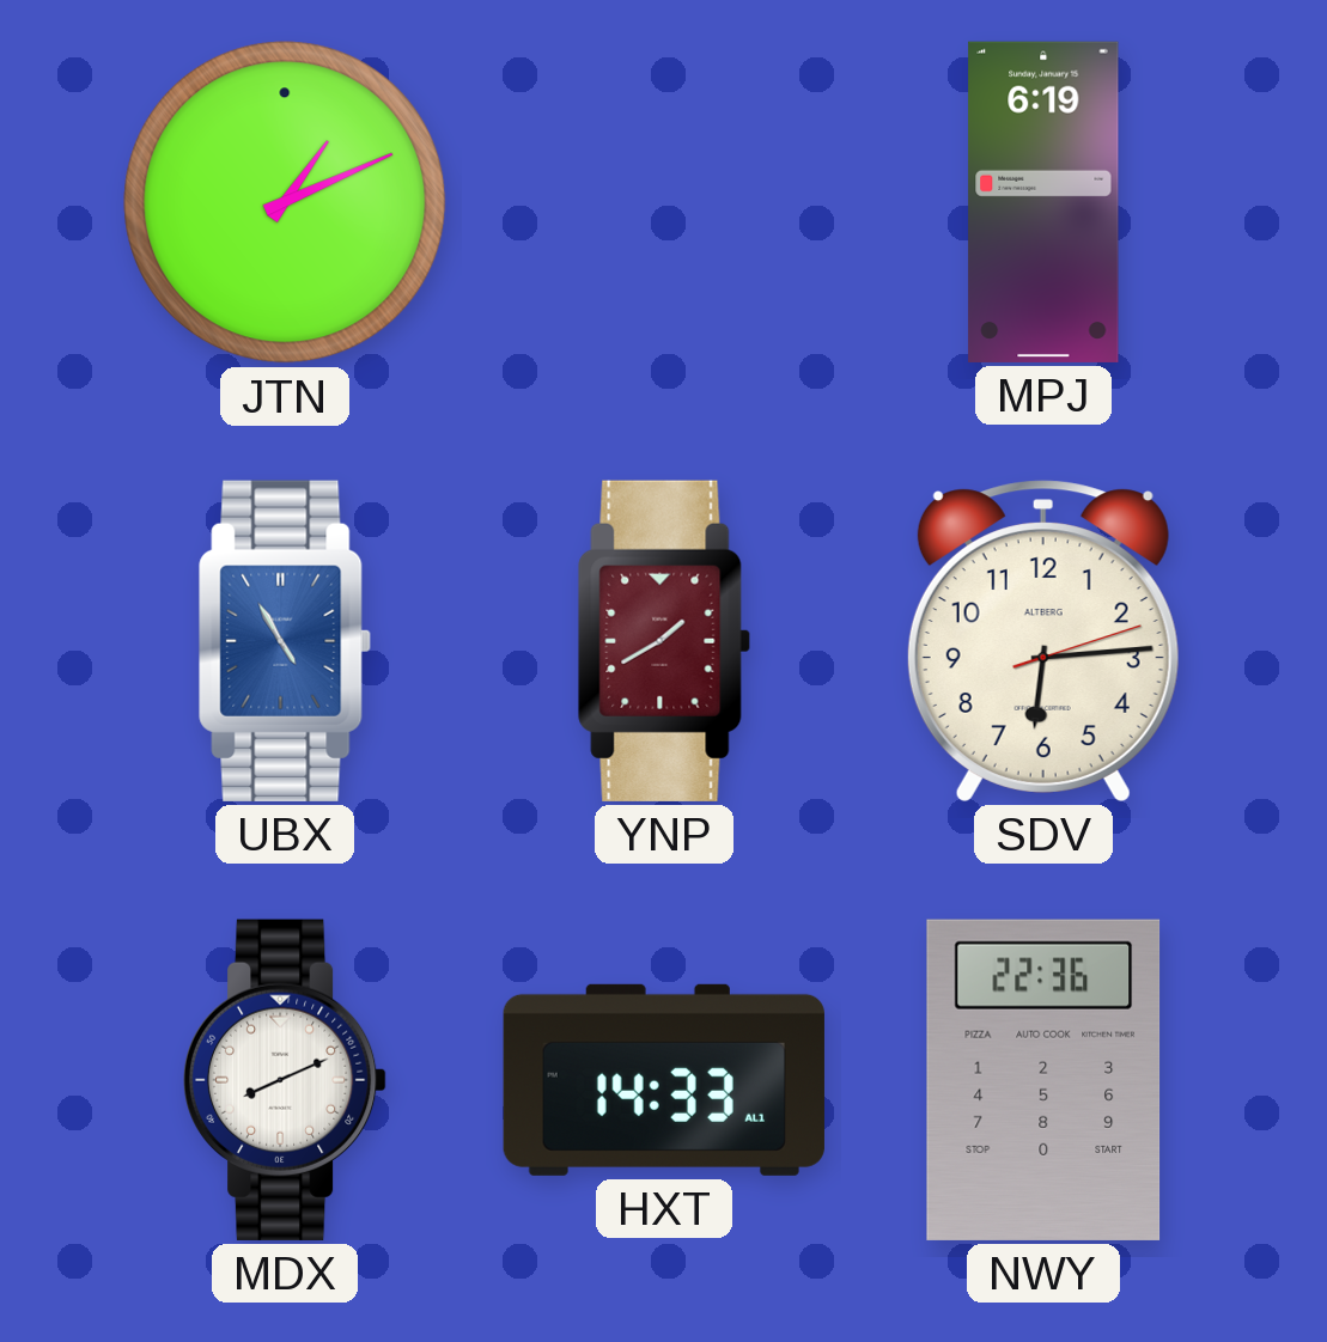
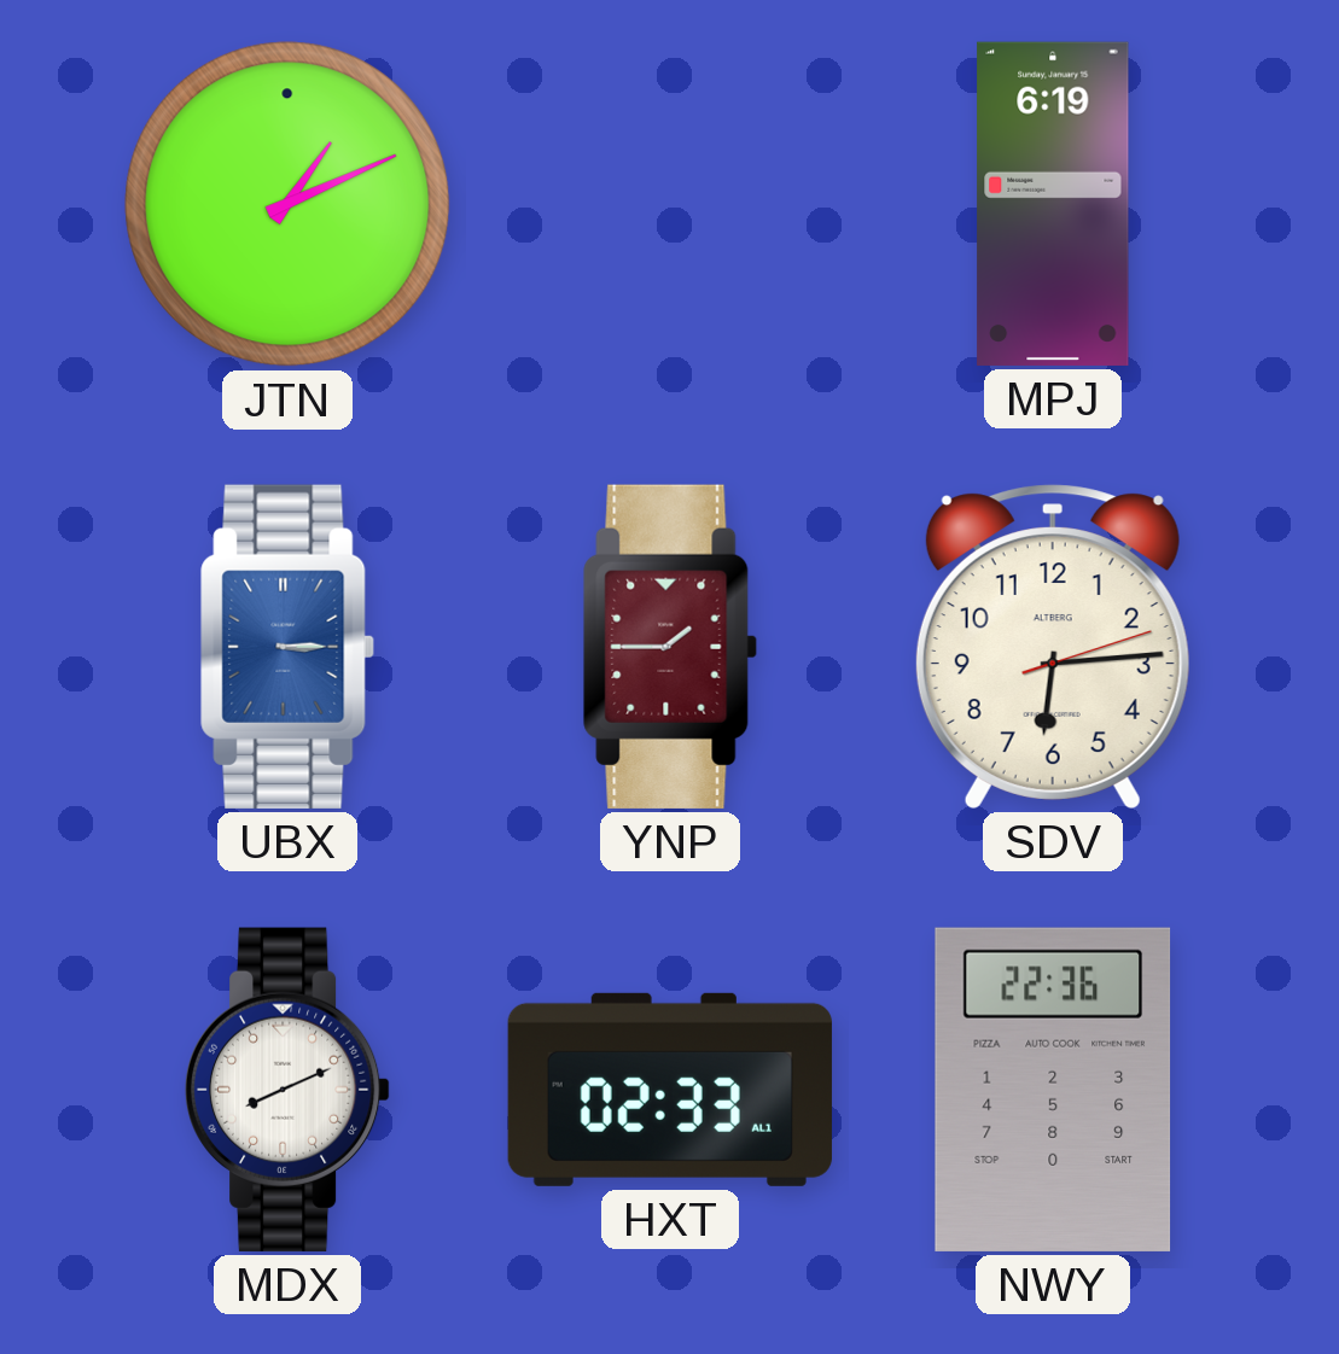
UBX: 4:55 -> 3:15
YNP: 1:40 -> 1:45
HXT: 14:33 -> 02:33
